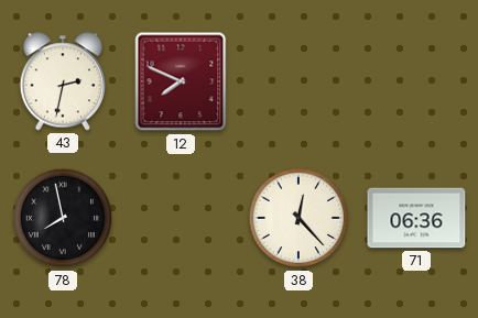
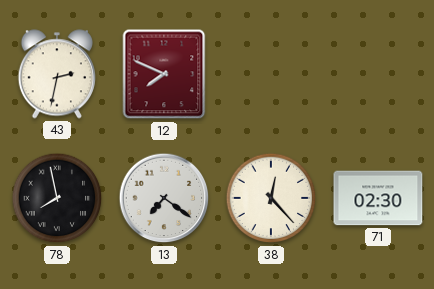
13: none -> 7:21
71: 06:36 -> 02:30
